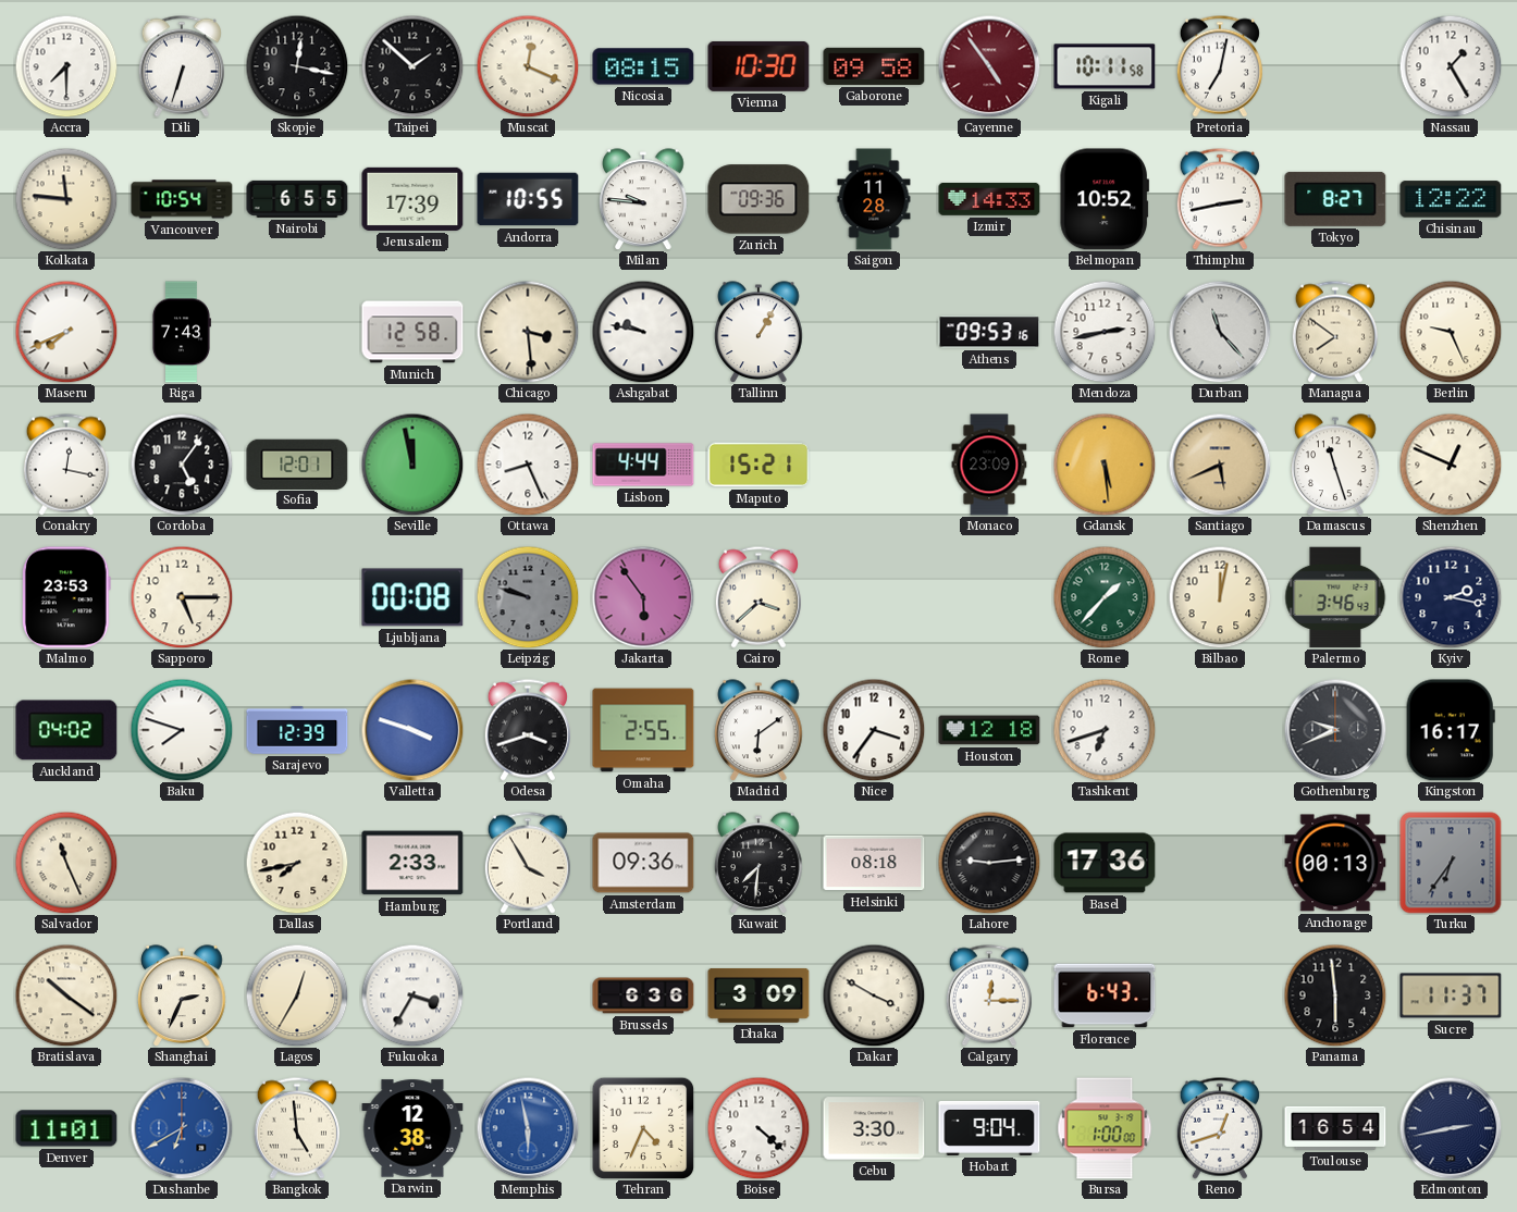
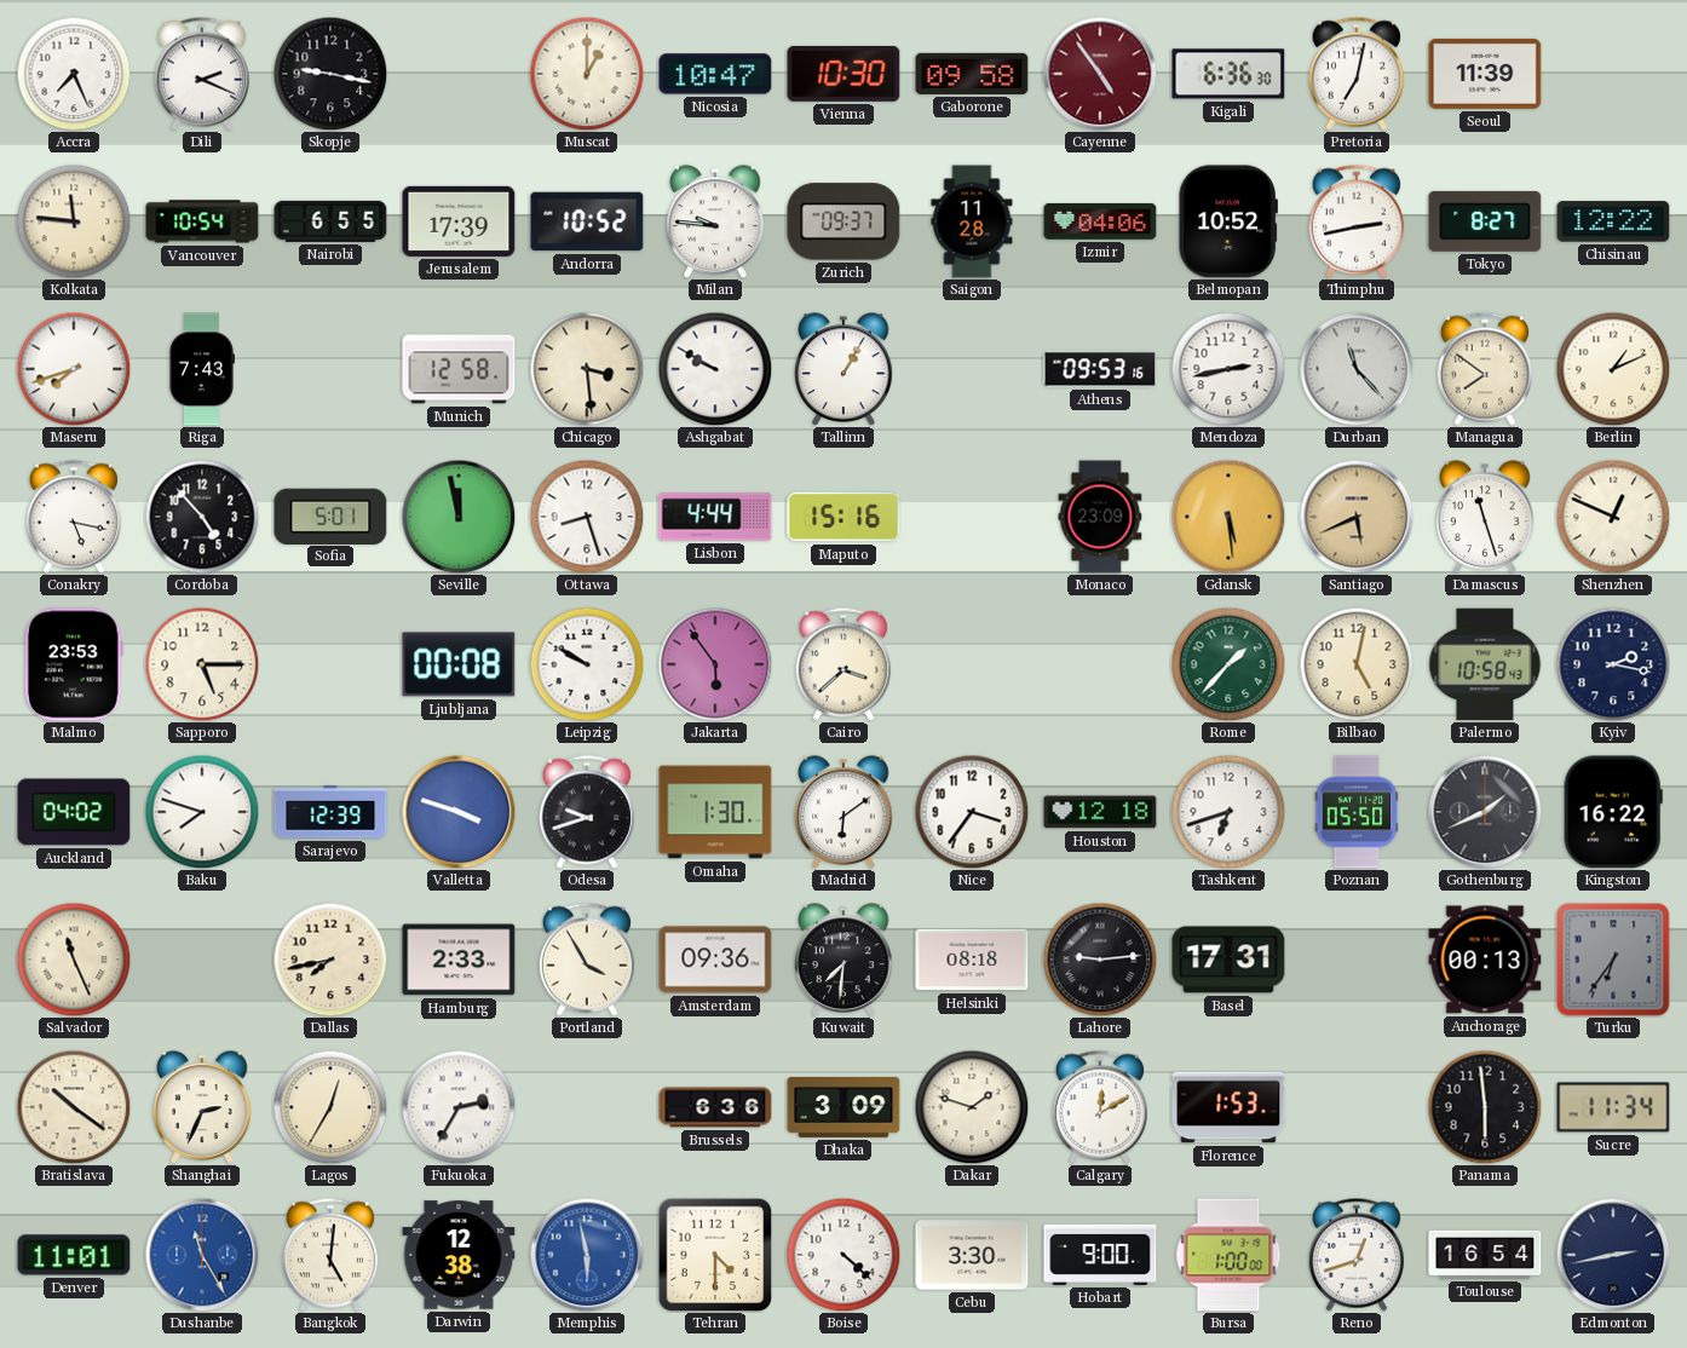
Accra: 7:30 -> 7:26
Dili: 6:33 -> 2:19
Skopje: 12:17 -> 9:17
Taipei: 1:52 -> none
Muscat: 12:19 -> 1:00
Nicosia: 08:15 -> 10:47
Kigali: 10:11 -> 6:36
Seoul: none -> 11:39
Nassau: 1:25 -> none
Andorra: 10:55 -> 10:52
Zurich: 09:36 -> 09:37
Izmir: 14:33 -> 04:06
Maseru: 7:41 -> 7:42
Ashgabat: 9:47 -> 9:50
Berlin: 9:26 -> 1:11
Conakry: 12:17 -> 5:17
Cordoba: 5:06 -> 4:53
Sofia: 12:01 -> 5:01
Ottawa: 8:26 -> 8:27
Maputo: 15:21 -> 15:16
Leipzig: 9:48 -> 9:50
Leipzig dial: grey -> white
Bilbao: 12:02 -> 5:02
Palermo: 3:46 -> 10:58
Odesa: 3:42 -> 9:42
Omaha: 2:55 -> 1:30
Poznan: none -> 05:50
Gothenburg: 9:41 -> 1:41
Kingston: 16:17 -> 16:22
Basel: 17:36 -> 17:31
Fukuoka: 3:35 -> 2:35
Dakar: 3:50 -> 1:48
Calgary: 12:15 -> 12:10
Florence: 6:43 -> 1:53
Sucre: 11:37 -> 11:34
Dushanbe: 6:40 -> 11:25
Bangkok: 4:59 -> 5:01
Tehran: 4:34 -> 4:30
Hobart: 9:04 -> 9:00
